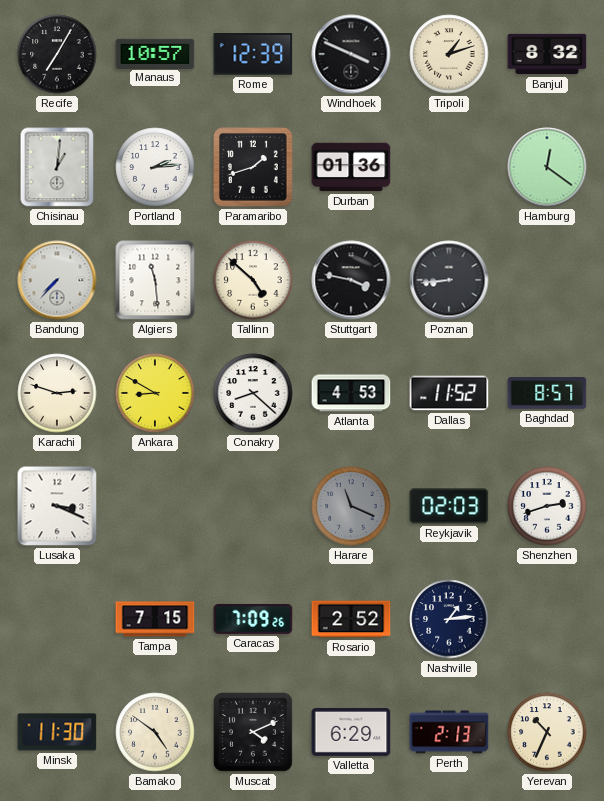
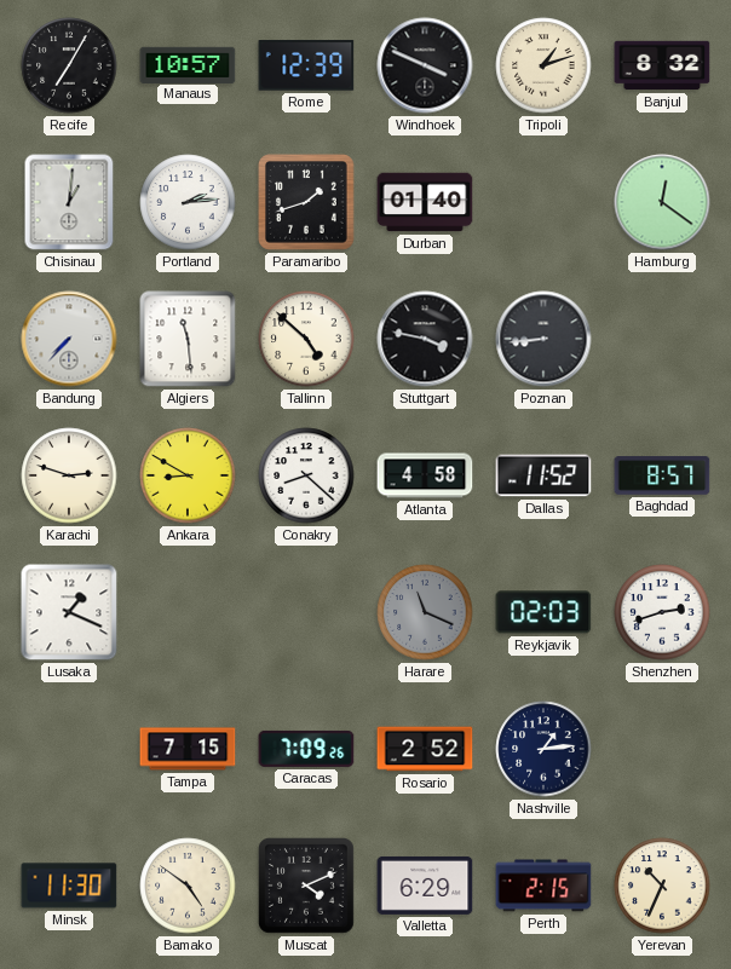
Durban: 01:36 -> 01:40
Atlanta: 4:53 -> 4:58
Lusaka: 3:19 -> 1:19
Perth: 2:13 -> 2:15
